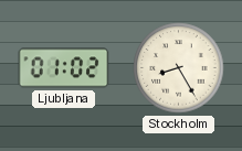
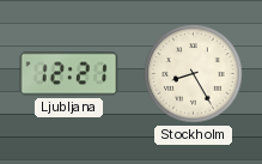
Ljubljana: 01:02 -> 12:21
